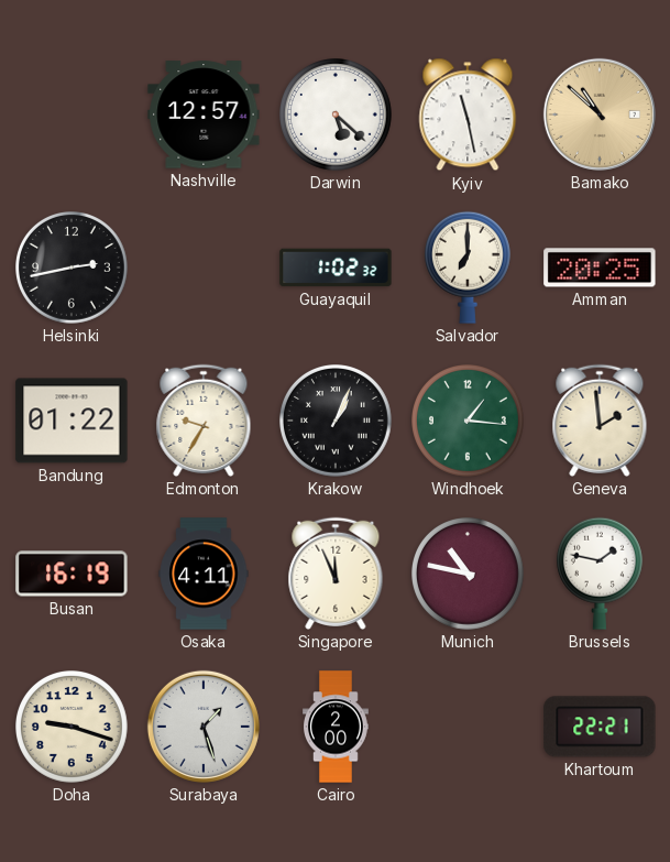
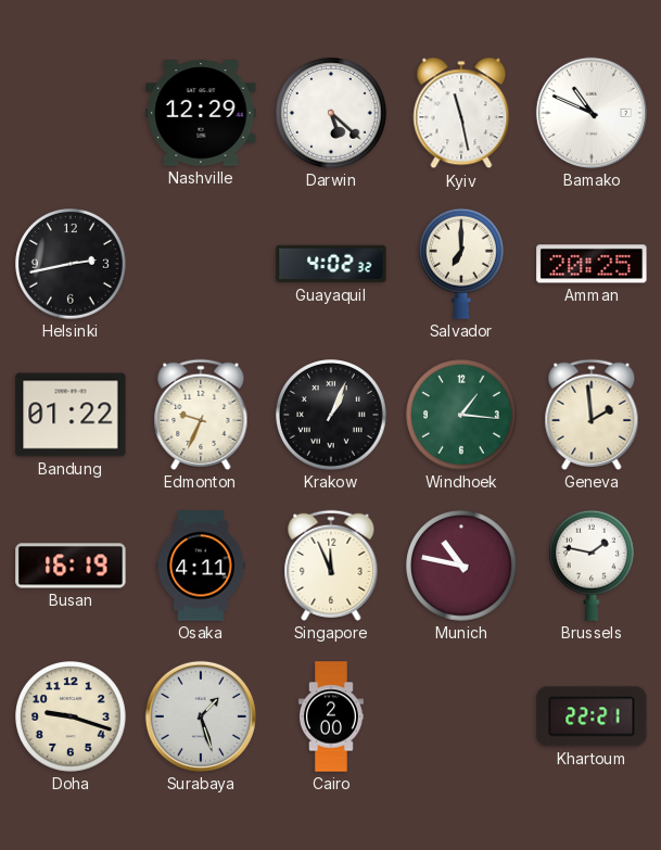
Nashville: 12:57 -> 12:29
Bamako: 10:52 -> 10:49
Bamako dial: champagne -> white
Guayaquil: 1:02 -> 4:02
Edmonton: 9:35 -> 9:34
